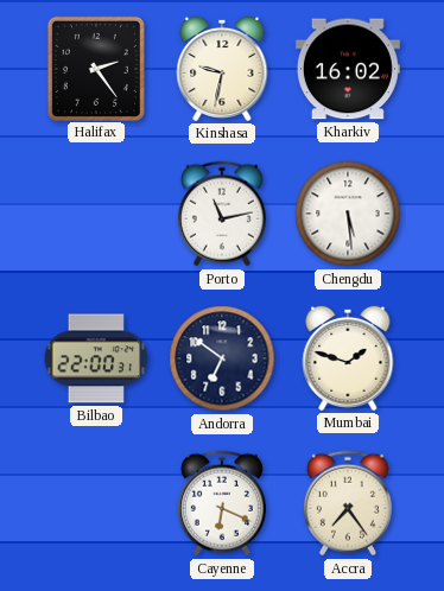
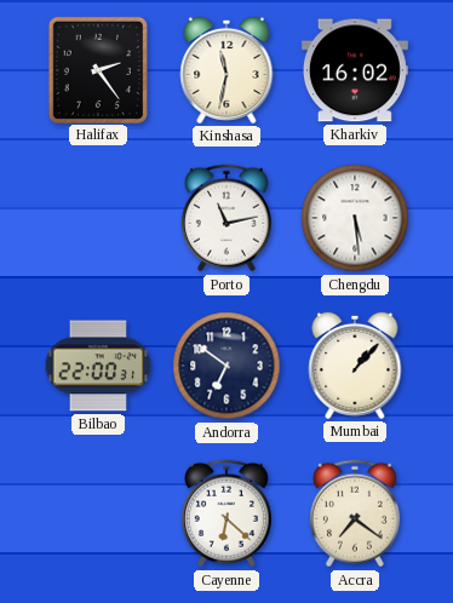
Kinshasa: 9:32 -> 11:32
Mumbai: 1:48 -> 1:07
Cayenne: 6:19 -> 6:22
Accra: 7:24 -> 7:21
